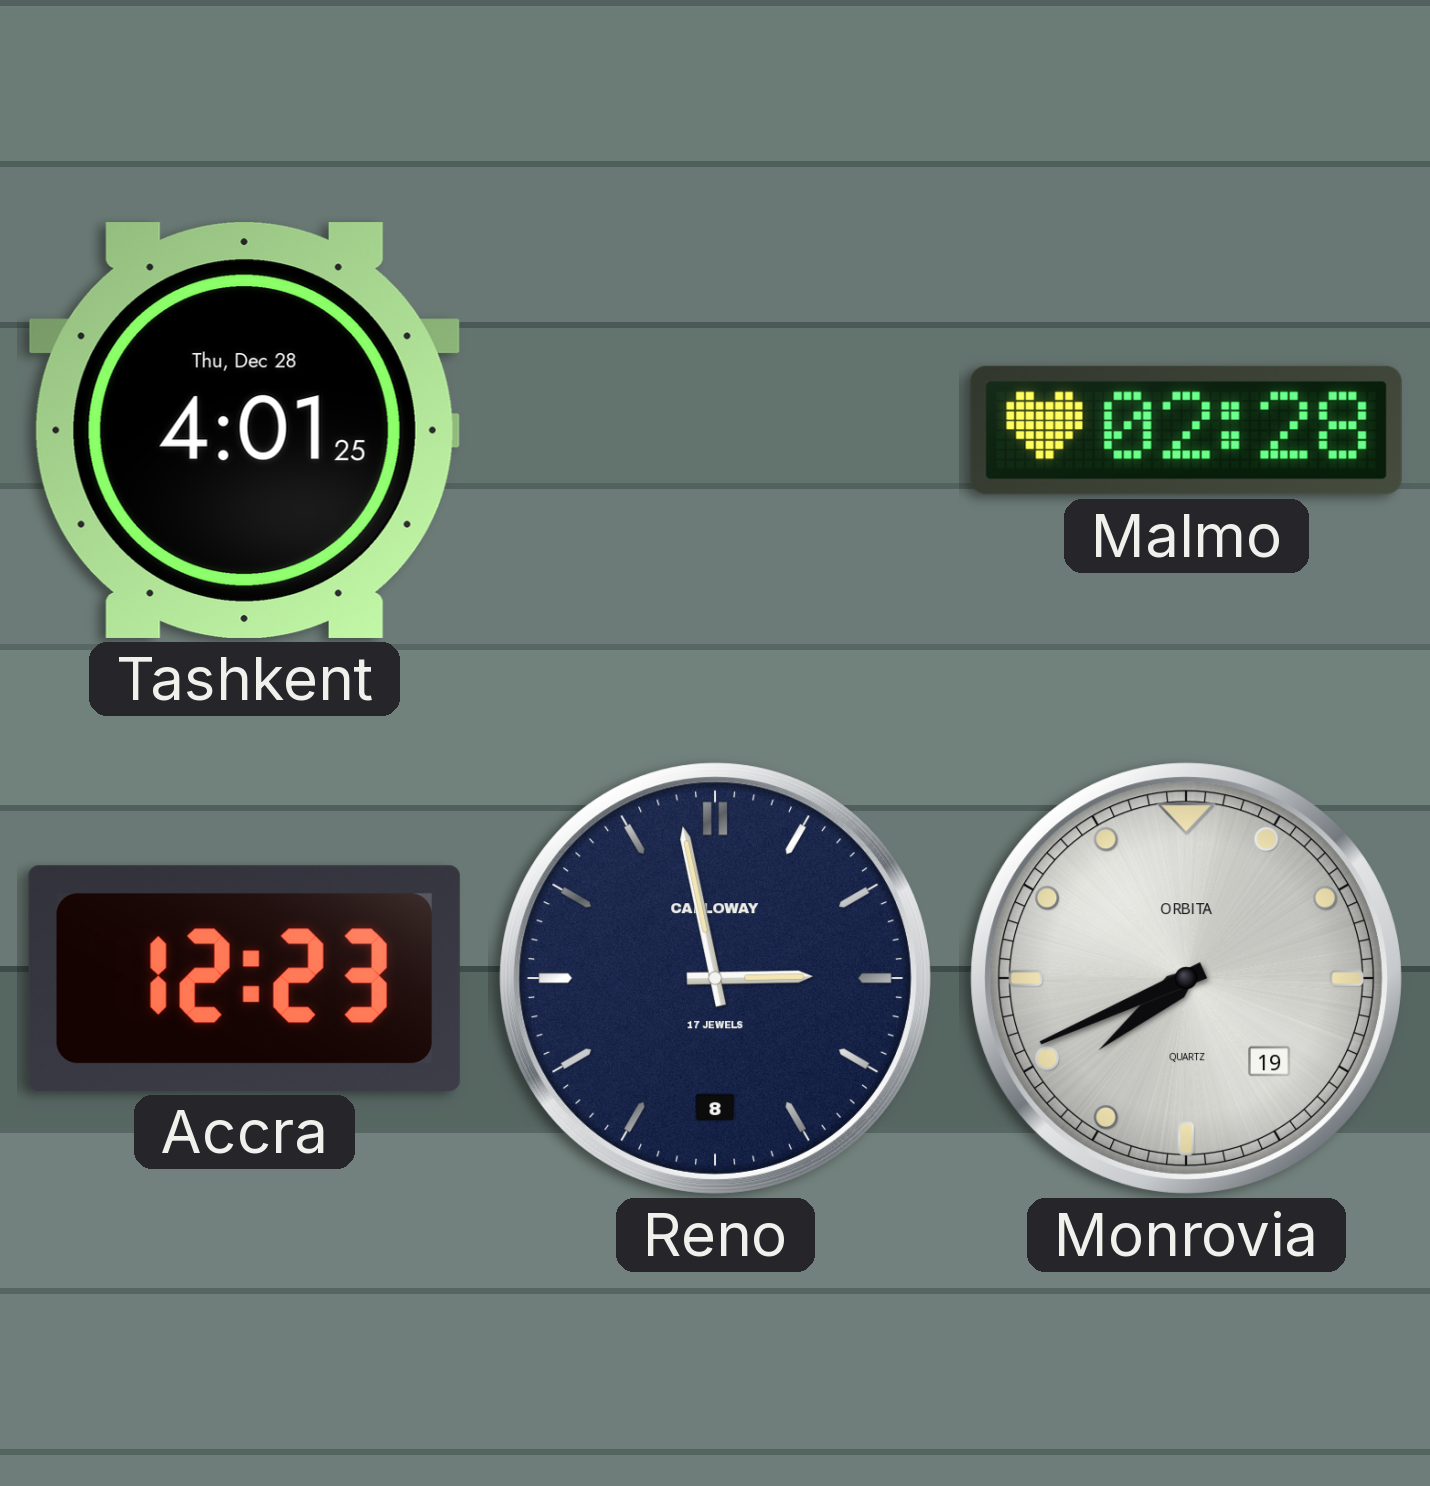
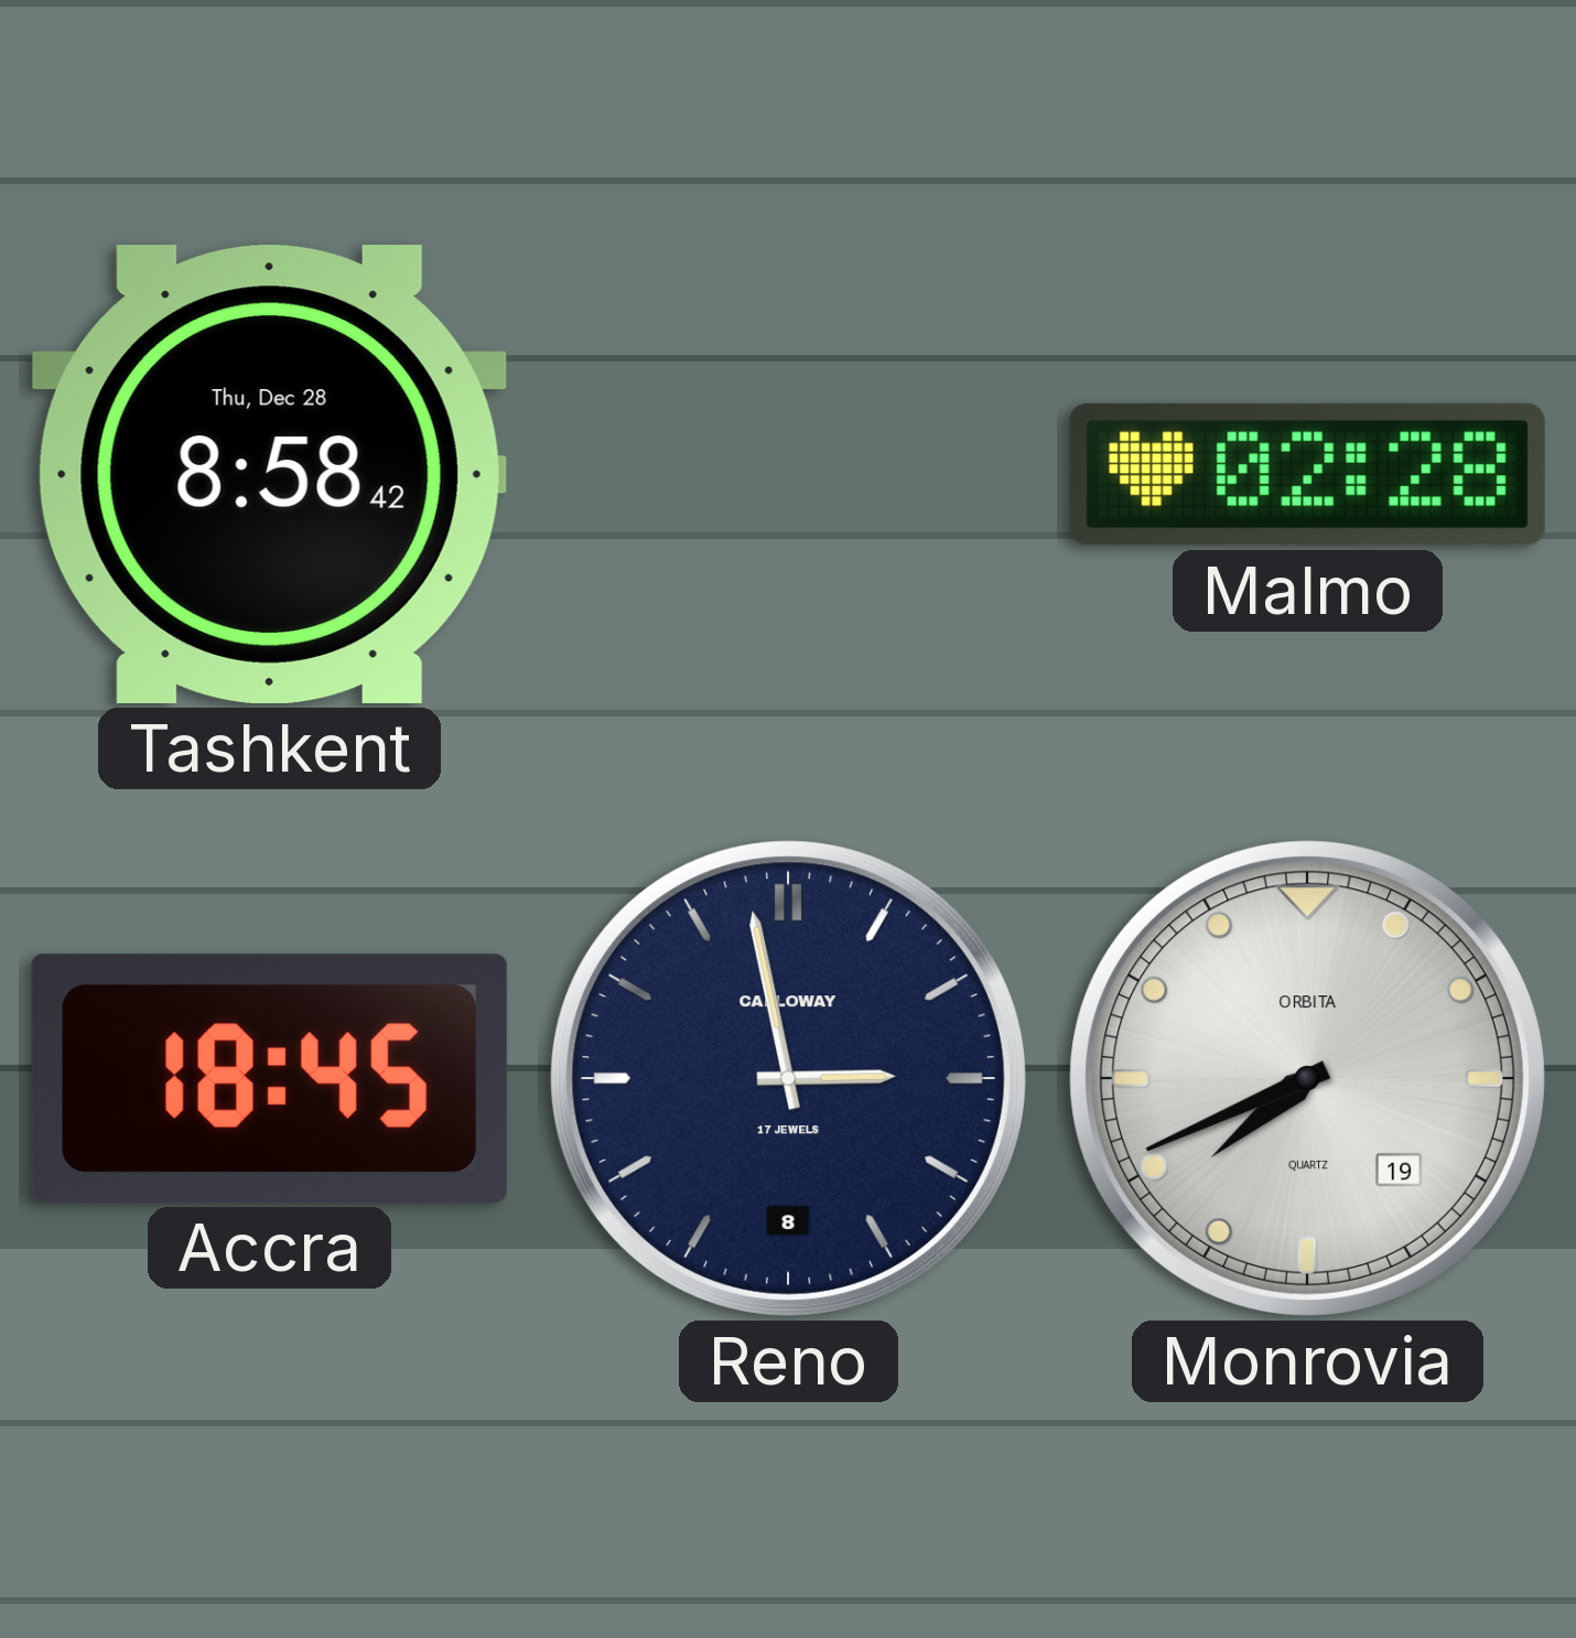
Tashkent: 4:01 -> 8:58
Accra: 12:23 -> 18:45
